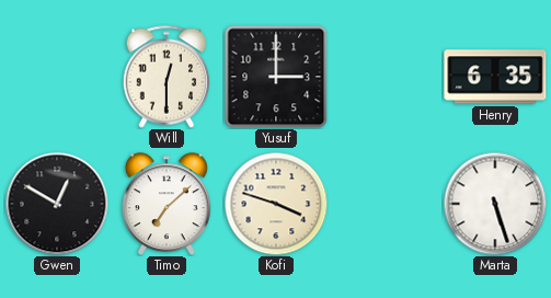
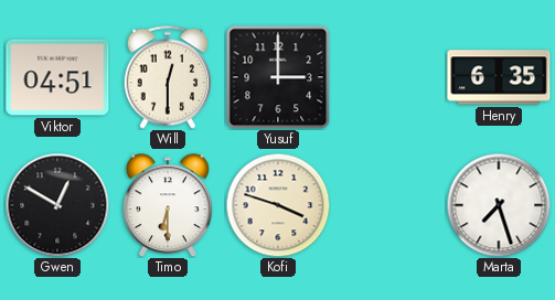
Viktor: none -> 04:51
Timo: 7:08 -> 6:30
Marta: 5:27 -> 7:27
